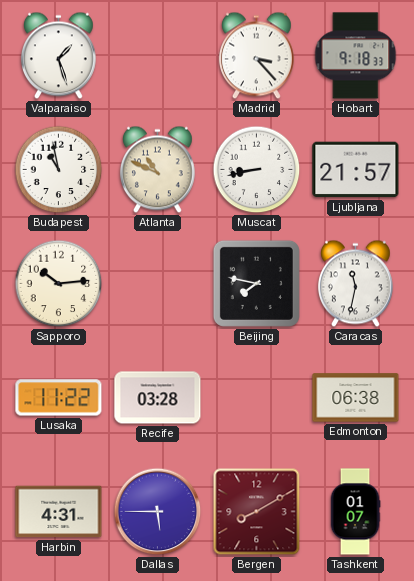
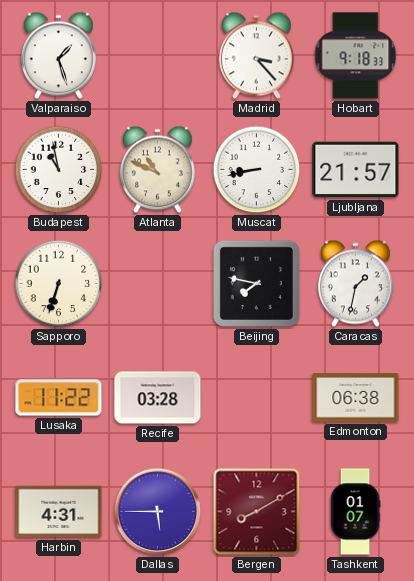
Sapporo: 10:14 -> 6:33
Caracas: 11:32 -> 1:32
